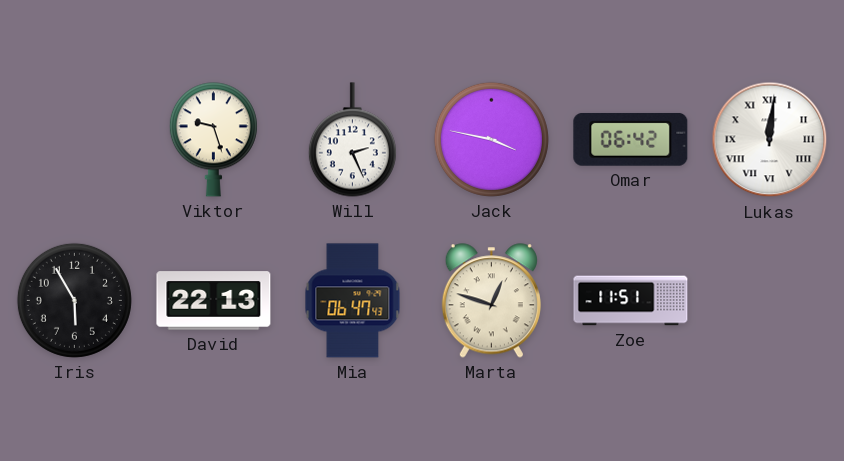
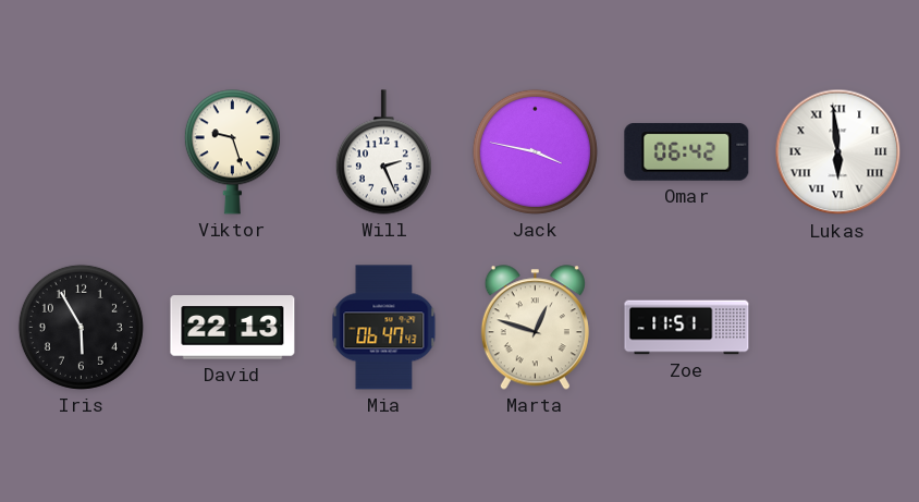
Lukas: 12:01 -> 5:59
